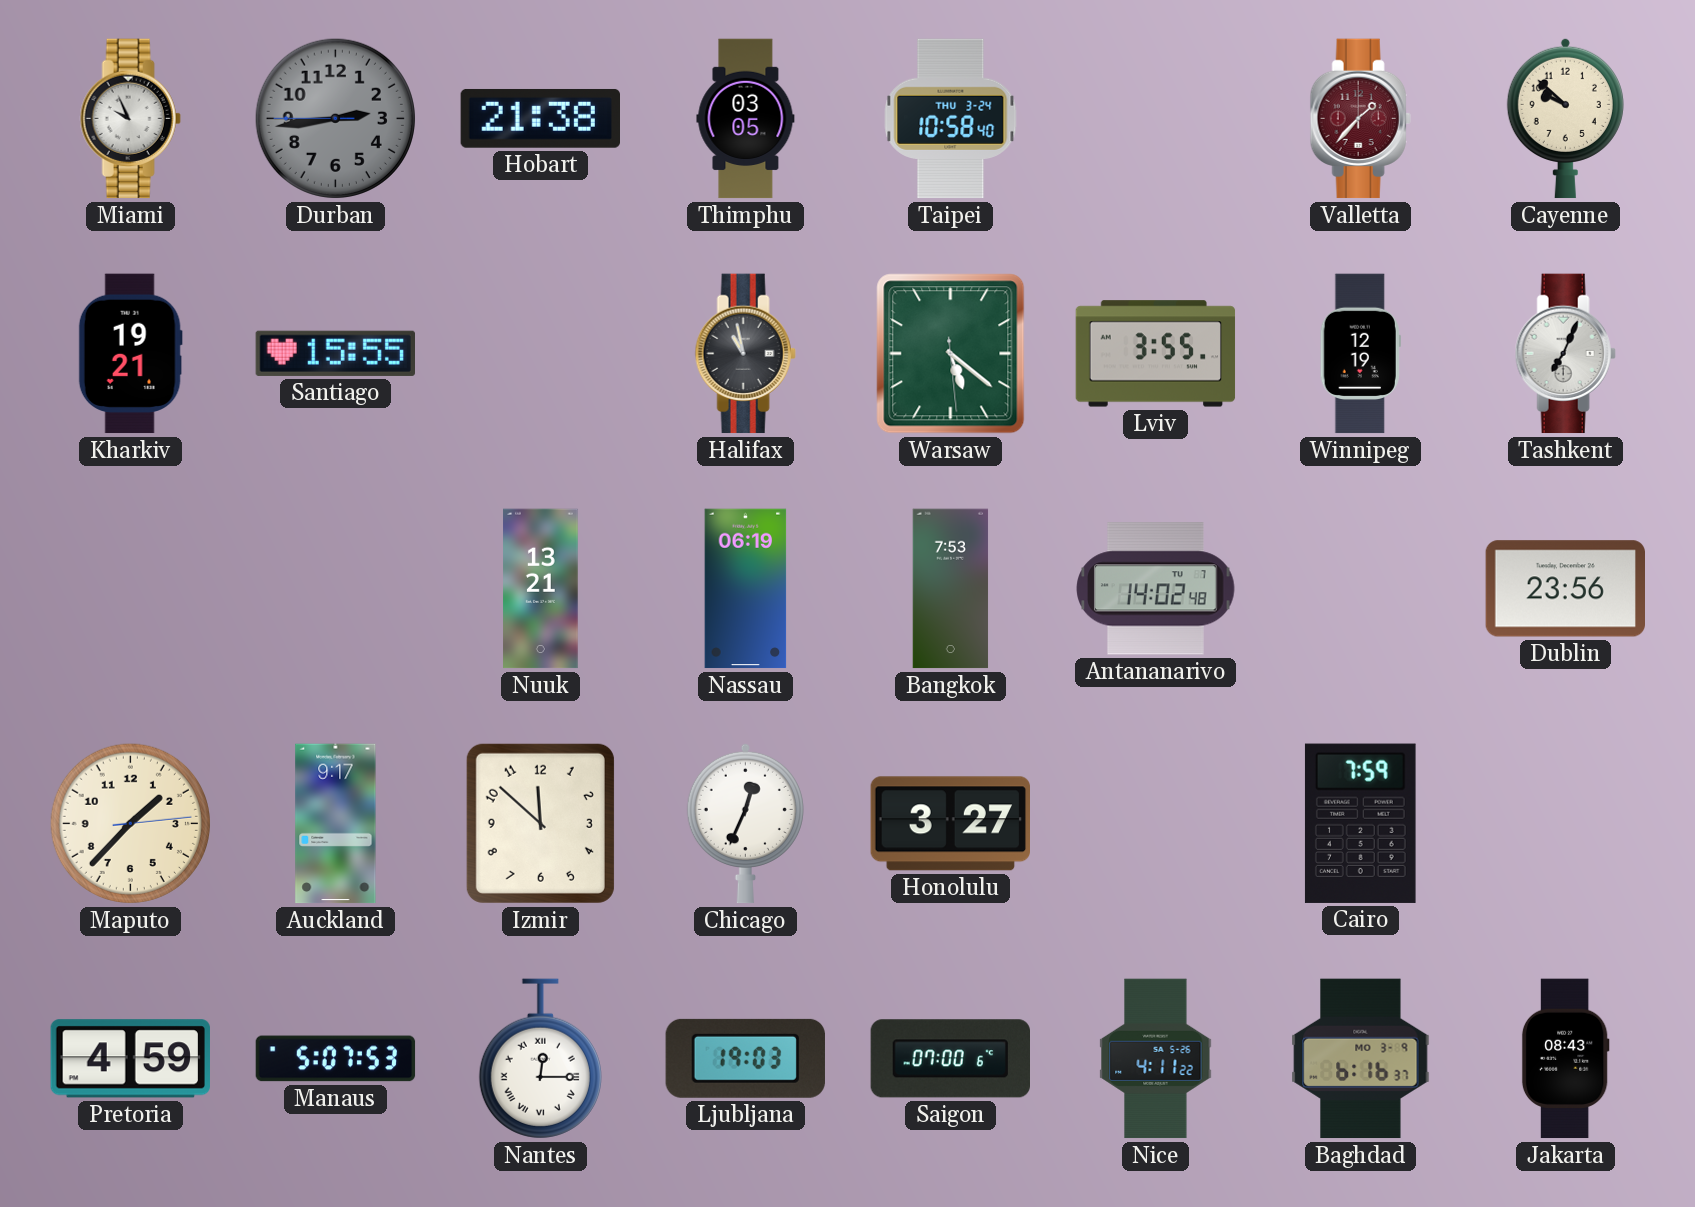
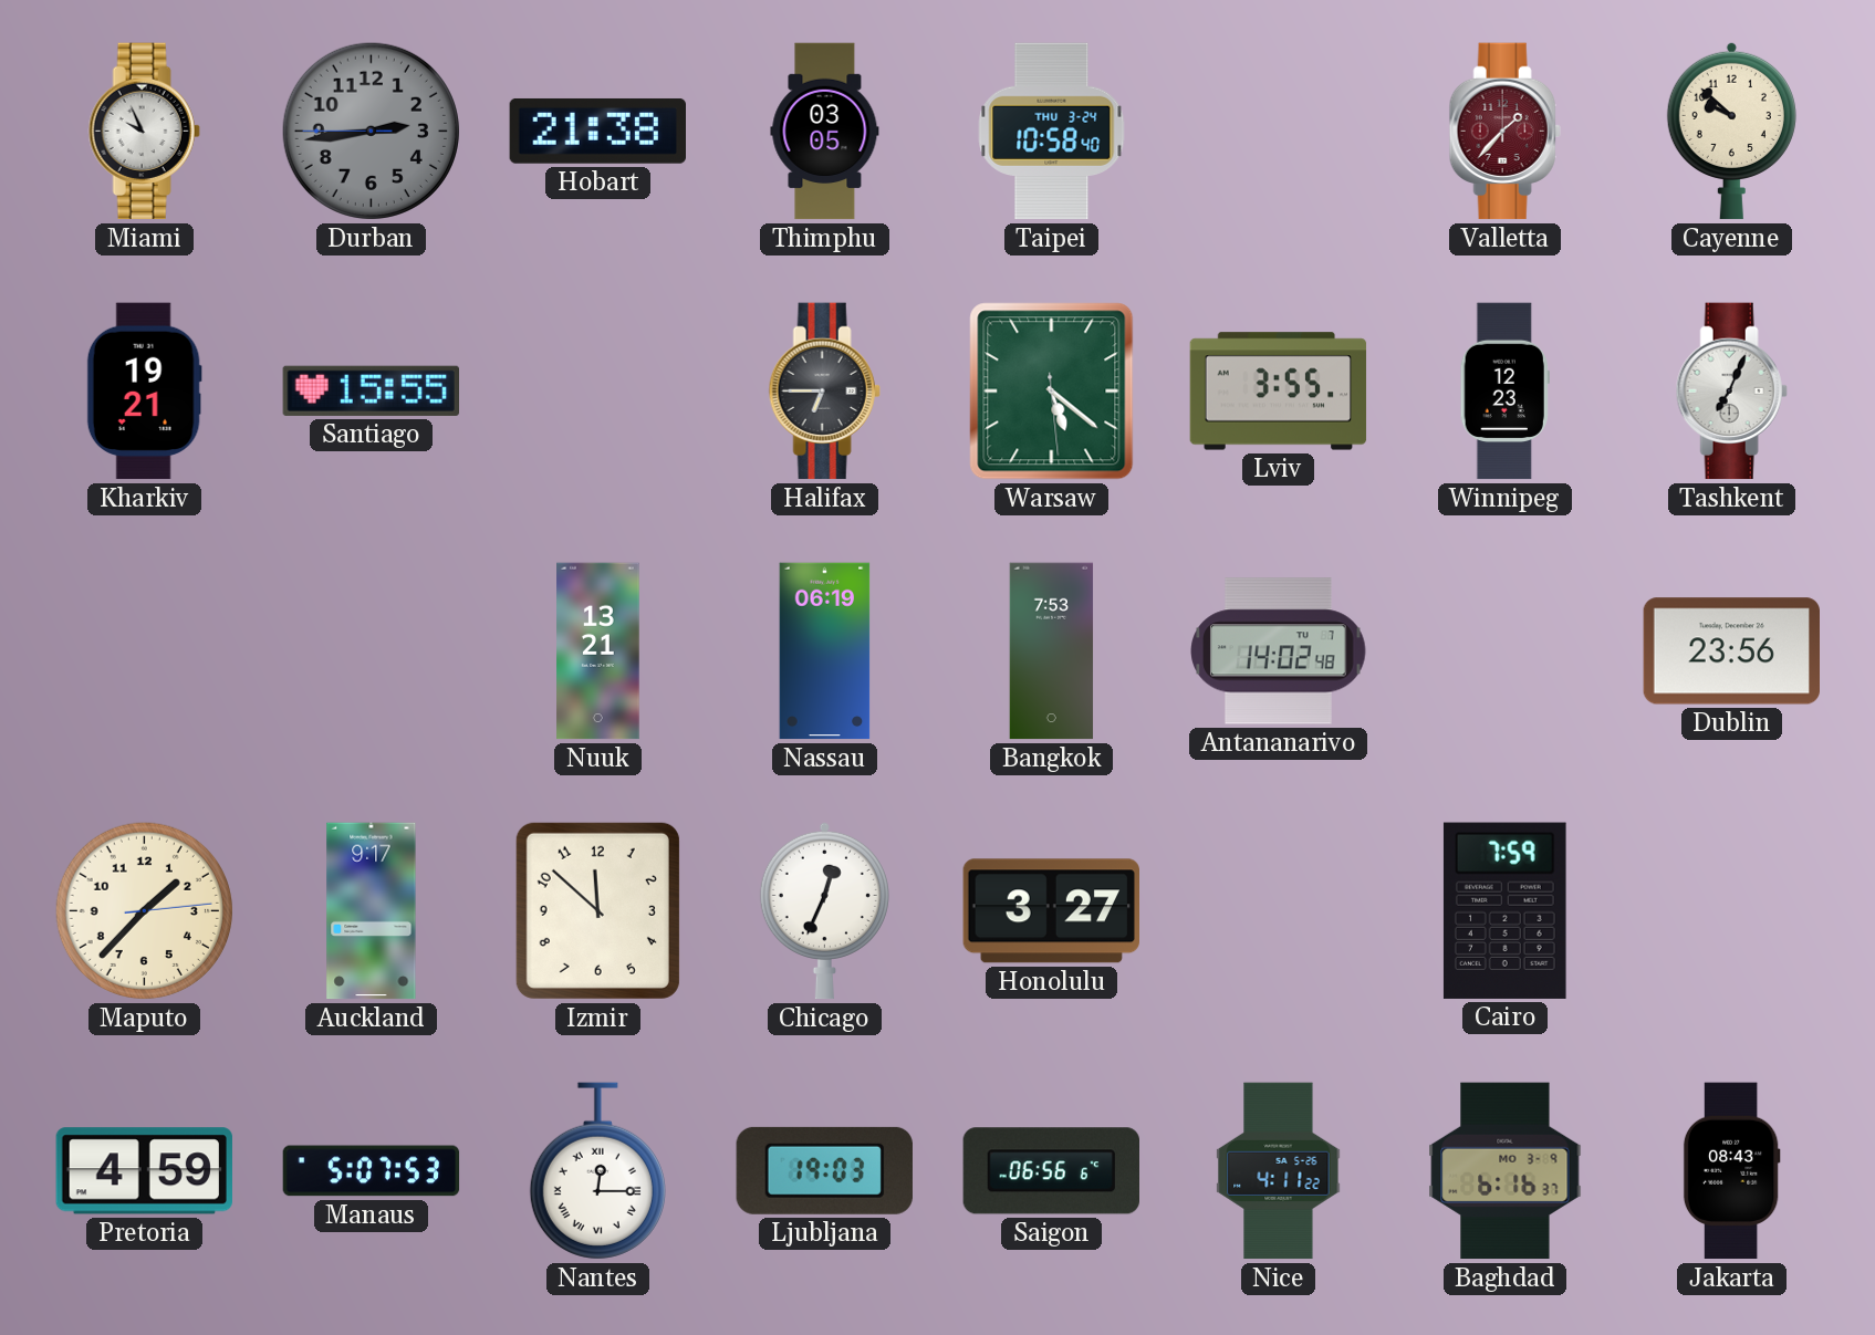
Halifax: 10:58 -> 6:45
Winnipeg: 12:19 -> 12:23
Saigon: 07:00 -> 06:56
